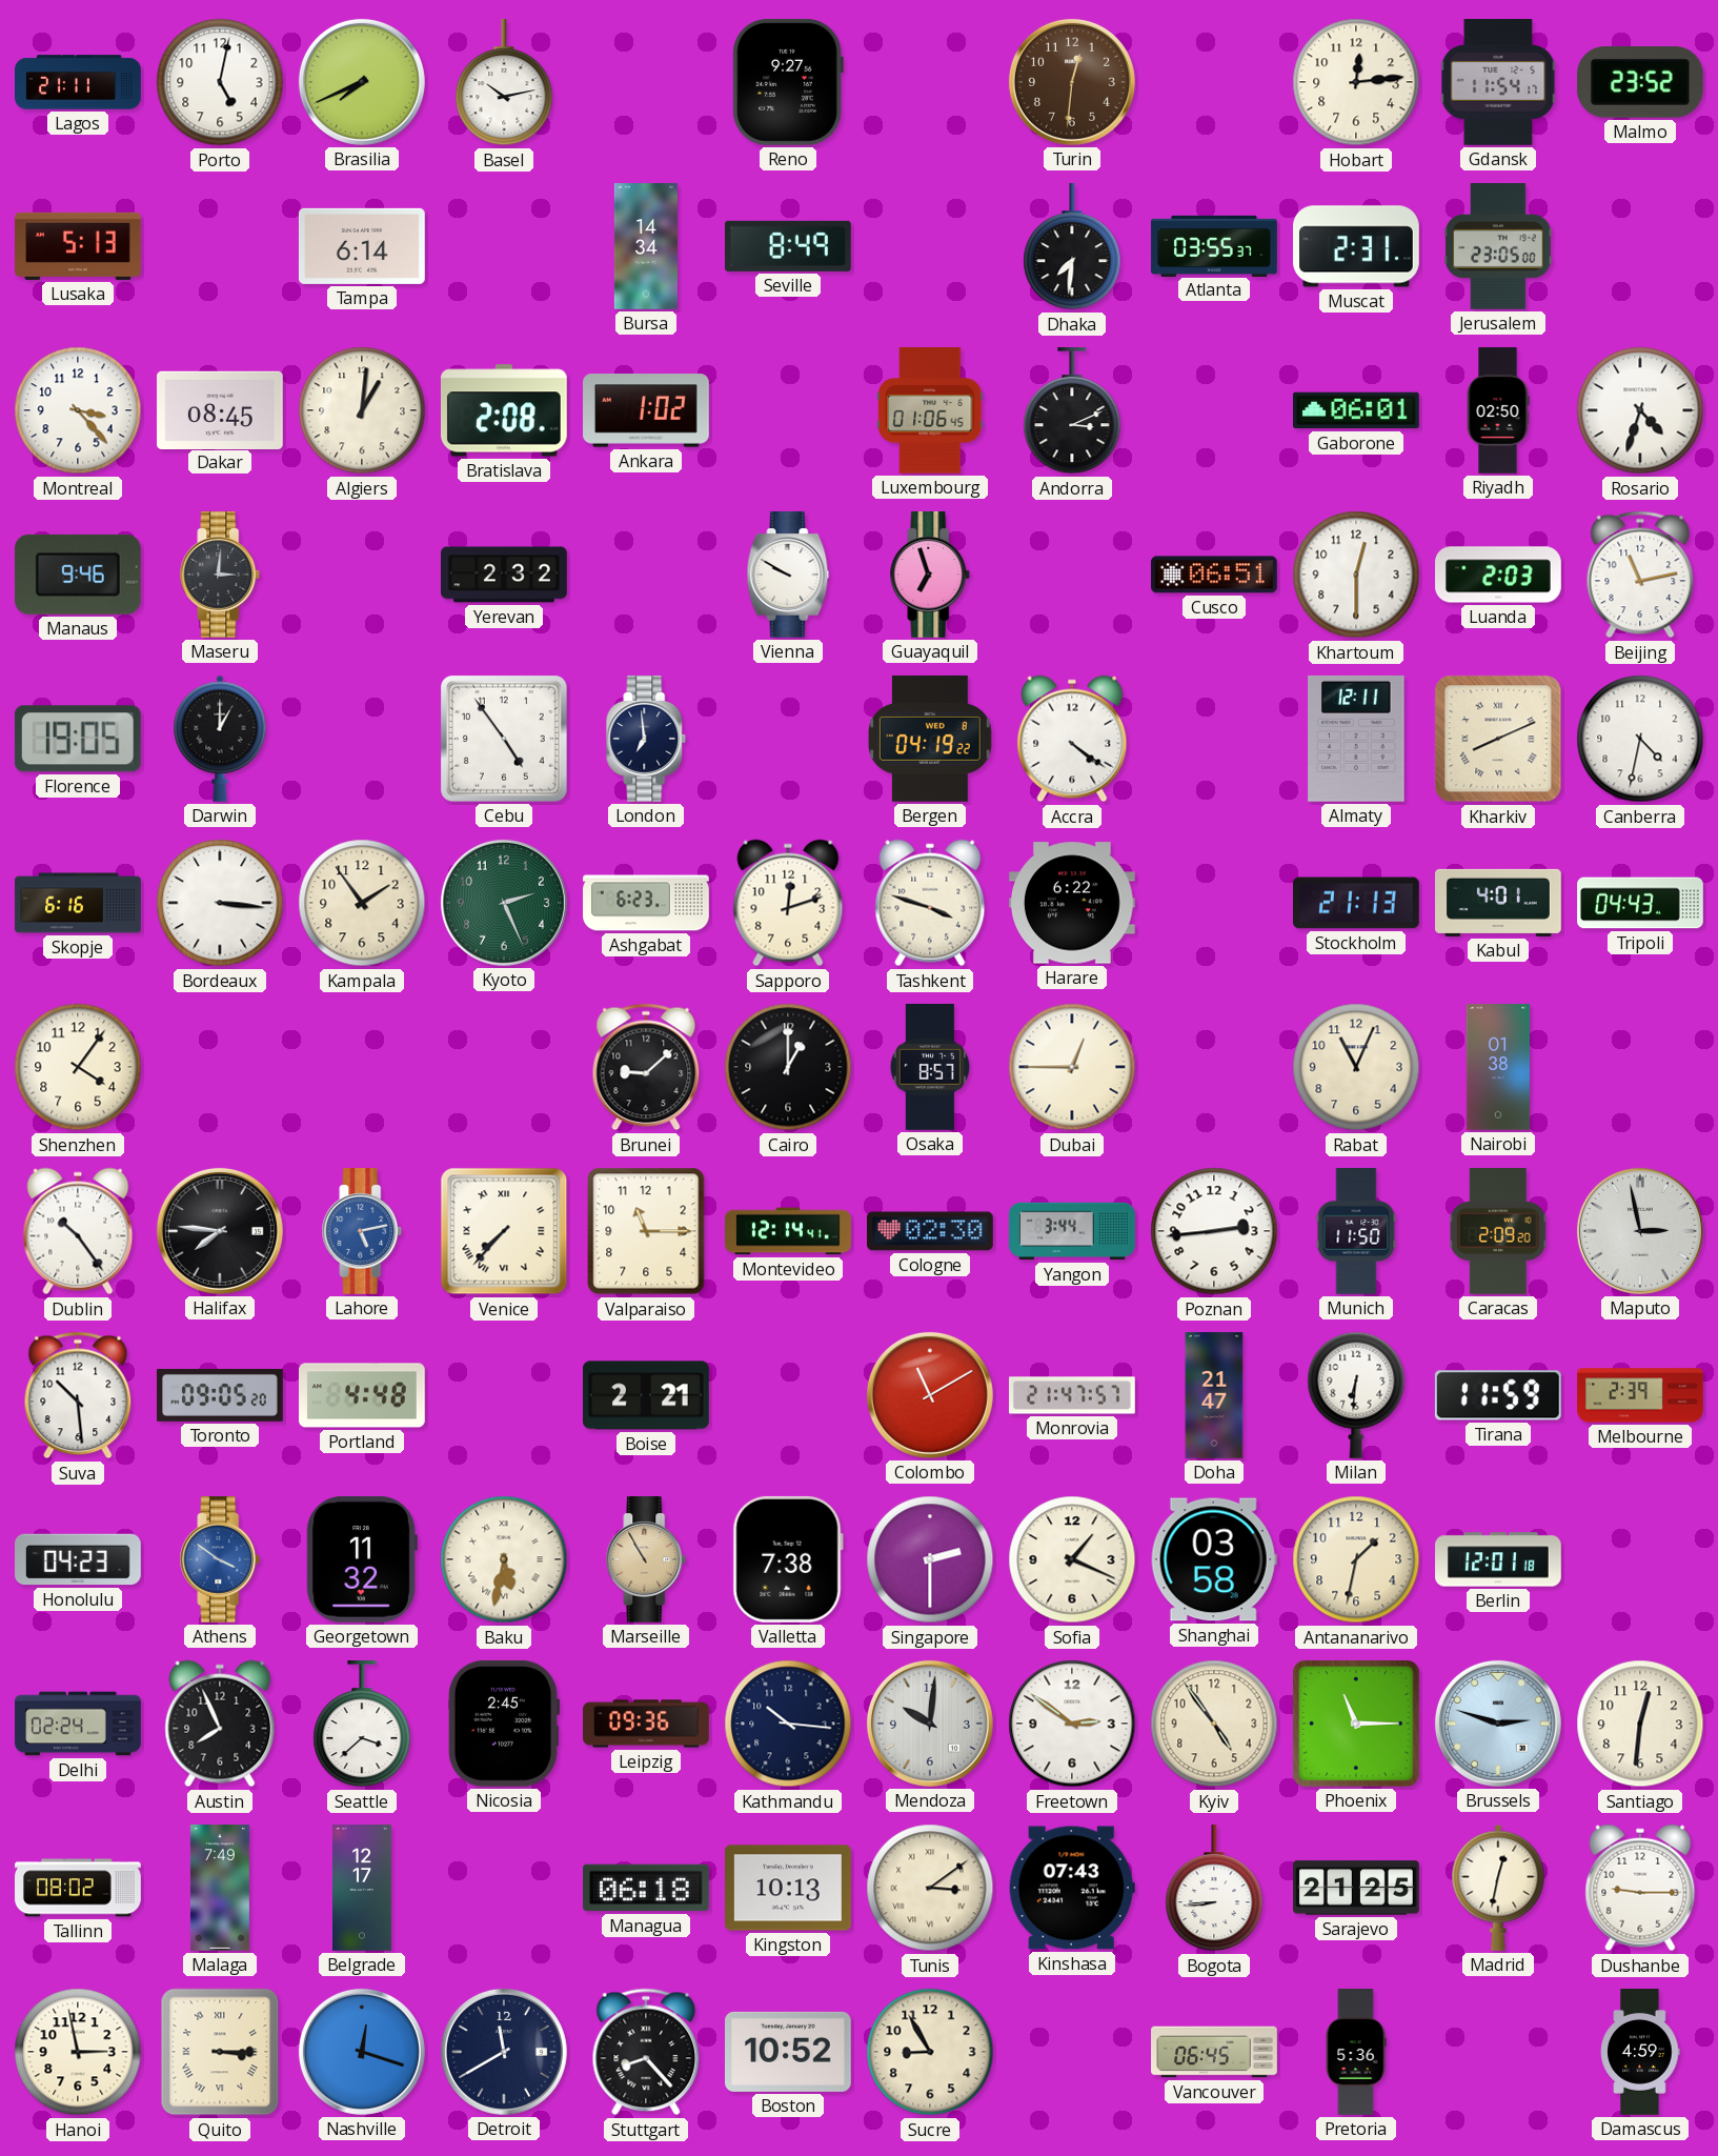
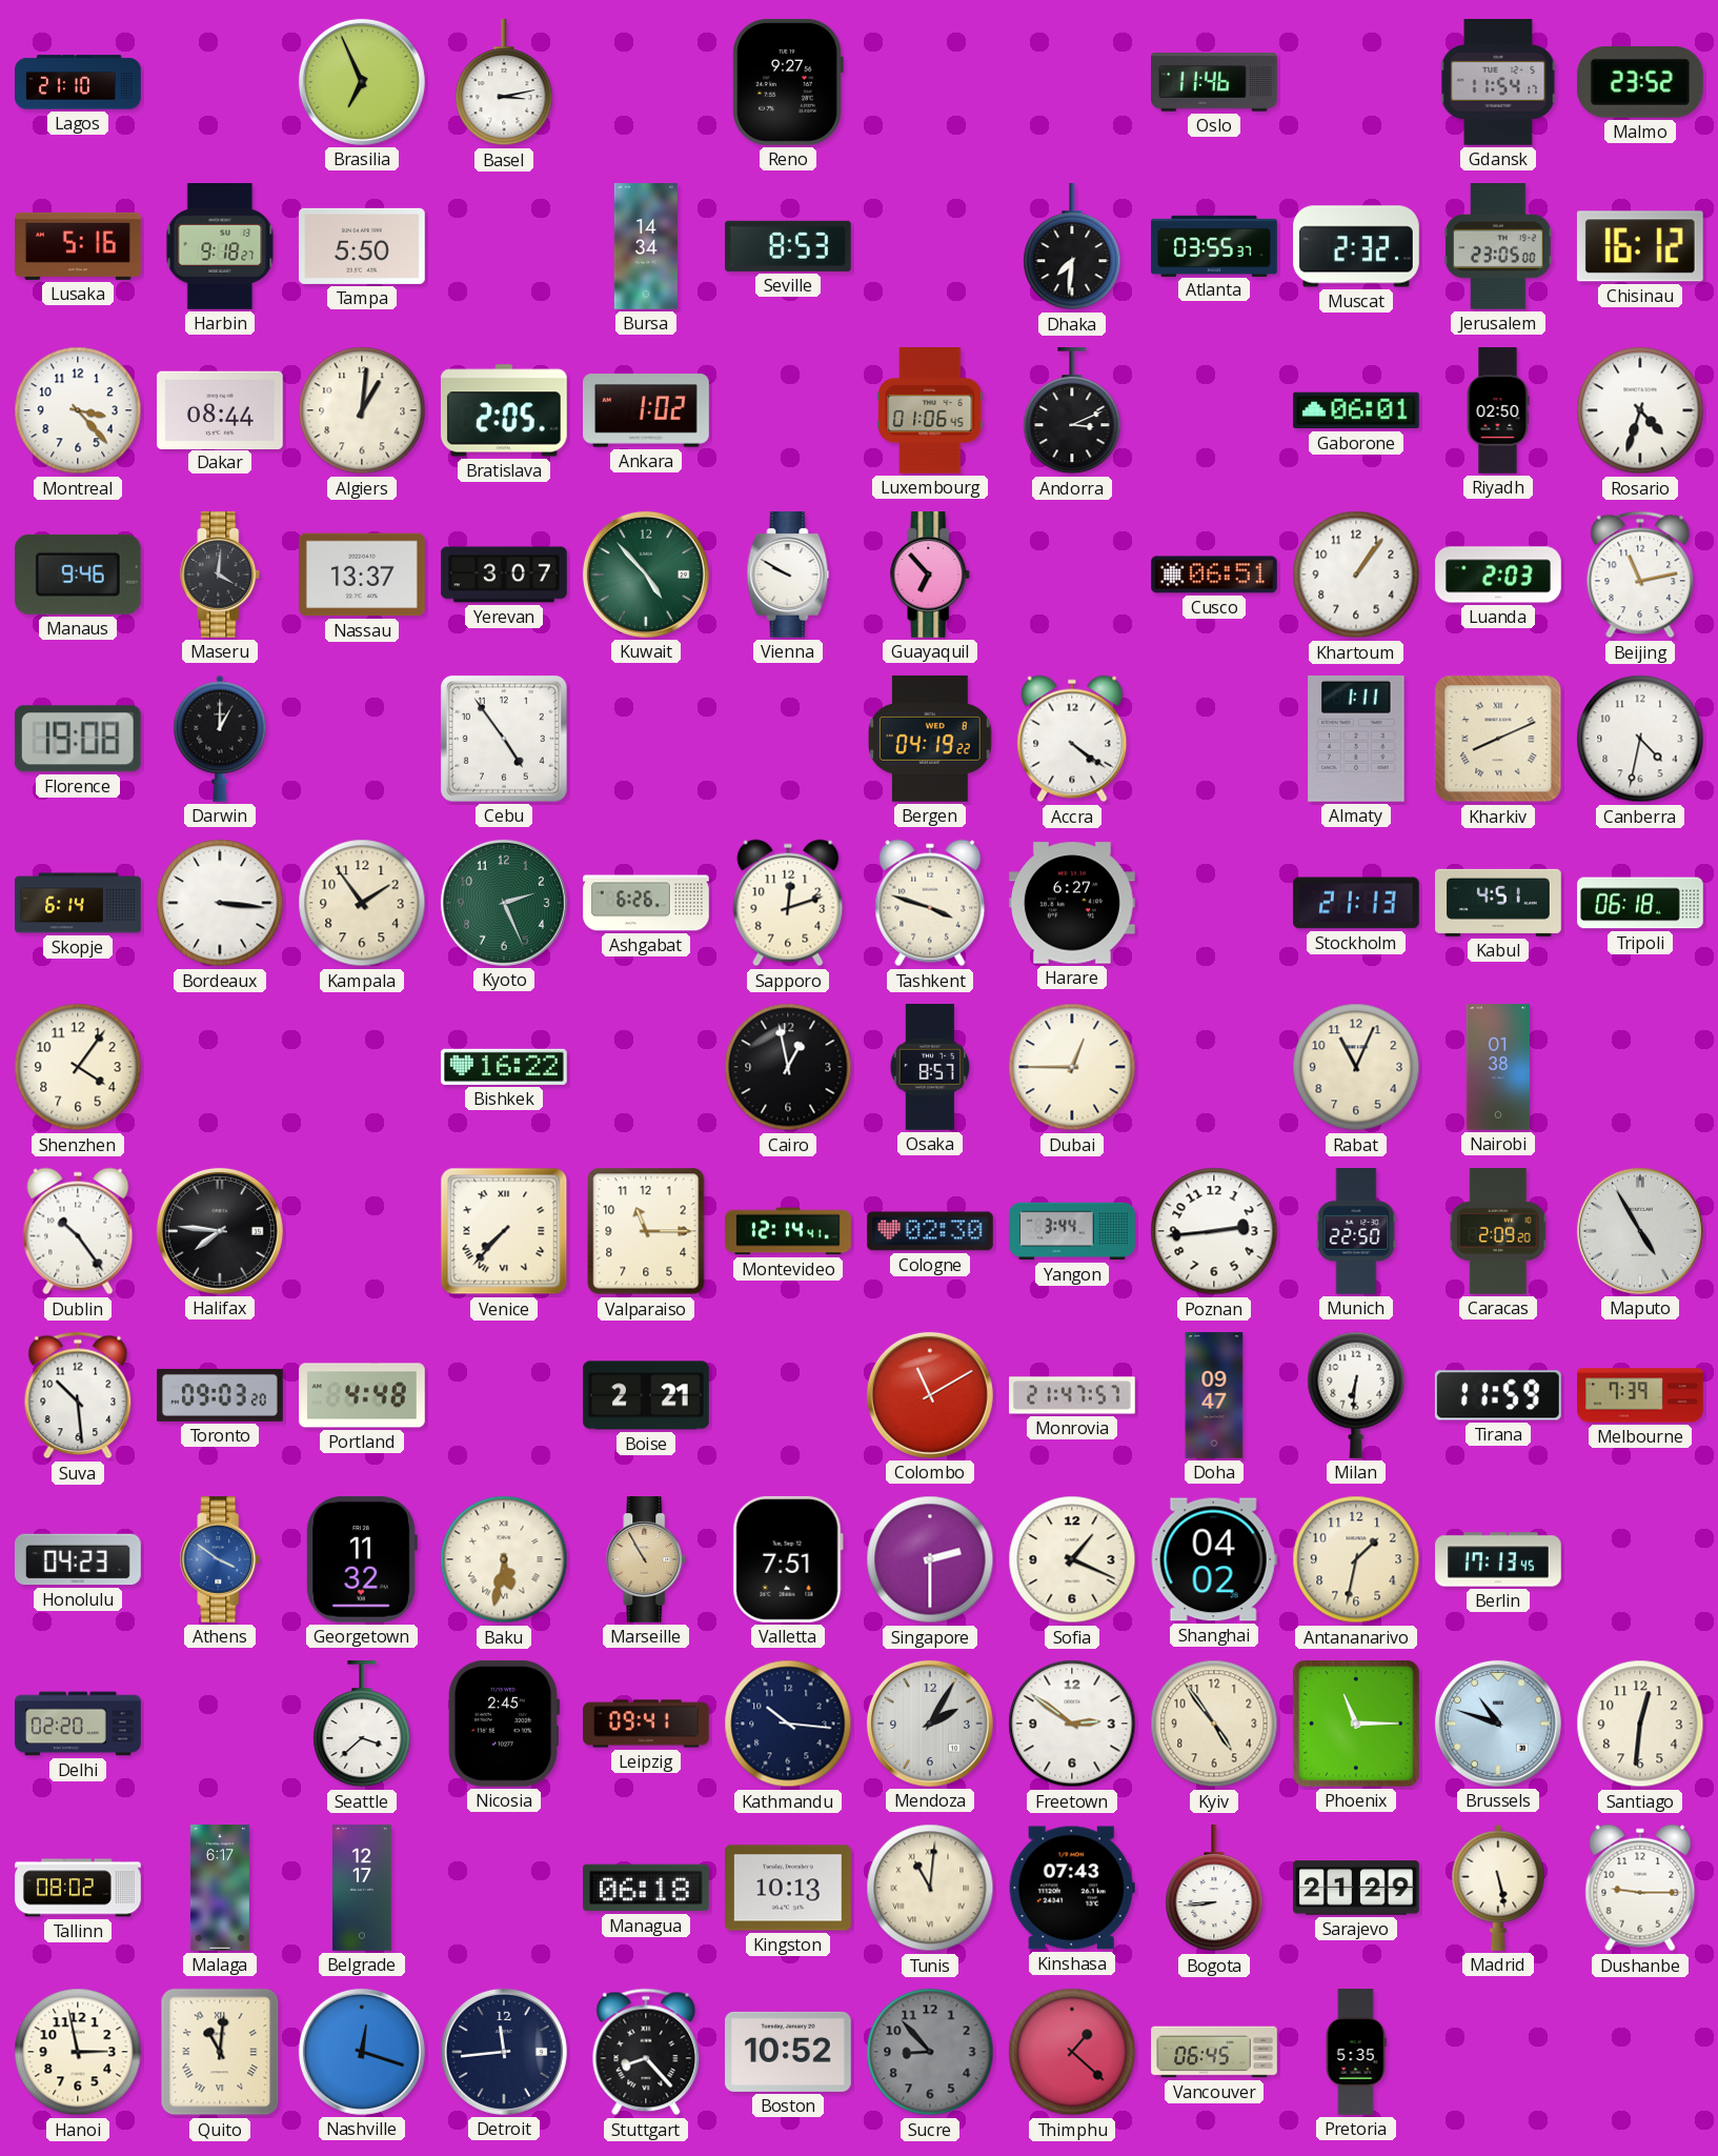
Lagos: 21:11 -> 21:10
Porto: 5:02 -> none
Brasilia: 7:41 -> 6:56
Basel: 10:13 -> 3:13
Turin: 12:31 -> none
Oslo: none -> 11:46
Hobart: 12:14 -> none
Lusaka: 5:13 -> 5:16
Harbin: none -> 9:18
Tampa: 6:14 -> 5:50
Seville: 8:49 -> 8:53
Muscat: 2:31 -> 2:32
Chisinau: none -> 16:12
Dakar: 08:45 -> 08:44
Bratislava: 2:08 -> 2:05
Maseru: 3:01 -> 4:01
Nassau: none -> 13:37
Yerevan: 2:32 -> 3:07
Kuwait: none -> 4:53
Guayaquil: 6:57 -> 6:53
Khartoum: 12:30 -> 1:06
Florence: 19:05 -> 19:08
London: 6:59 -> none
Almaty: 12:11 -> 1:11
Skopje: 6:16 -> 6:14
Ashgabat: 6:23 -> 6:26
Harare: 6:22 -> 6:27
Kabul: 4:01 -> 4:51
Tripoli: 04:43 -> 06:18
Bishkek: none -> 16:22
Brunei: 9:08 -> none
Cairo: 1:00 -> 12:58
Lahore: 5:13 -> none
Munich: 11:50 -> 22:50
Maputo: 2:58 -> 4:55
Toronto: 09:05 -> 09:03
Doha: 21:47 -> 09:47
Melbourne: 2:39 -> 7:39
Valletta: 7:38 -> 7:51
Shanghai: 03:58 -> 04:02
Berlin: 12:01 -> 17:13
Delhi: 02:24 -> 02:20
Austin: 7:56 -> none
Leipzig: 09:36 -> 09:41
Mendoza: 10:01 -> 2:05
Brussels: 2:48 -> 10:48
Malaga: 7:49 -> 6:17
Tunis: 3:09 -> 11:01
Sarajevo: 21:25 -> 21:29
Madrid: 12:32 -> 5:28
Quito: 3:15 -> 11:01
Detroit: 11:40 -> 11:44
Sucre: 8:55 -> 8:53
Sucre dial: cream -> grey
Thimphu: none -> 1:22
Pretoria: 5:36 -> 5:35
Damascus: 4:59 -> none
